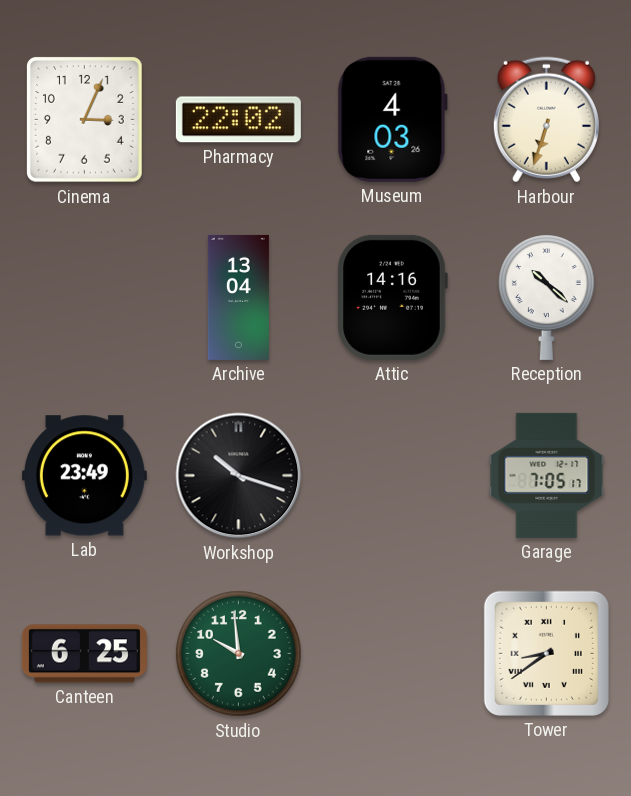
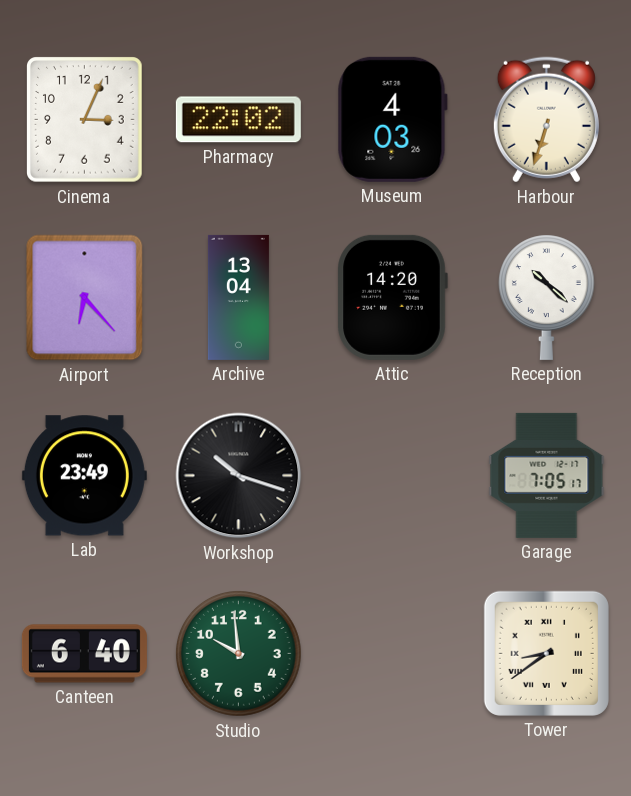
Airport: none -> 6:23
Attic: 14:16 -> 14:20
Canteen: 6:25 -> 6:40
